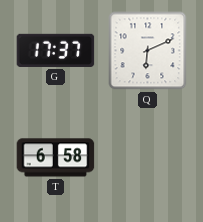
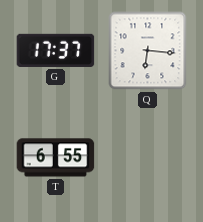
Q: 6:11 -> 6:16
T: 6:58 -> 6:55
